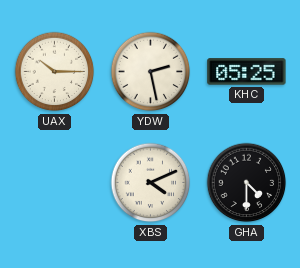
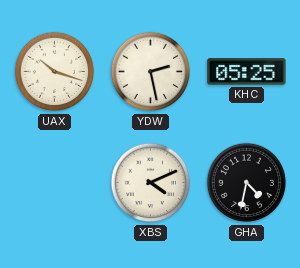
UAX: 10:15 -> 10:18
GHA: 4:30 -> 4:32
